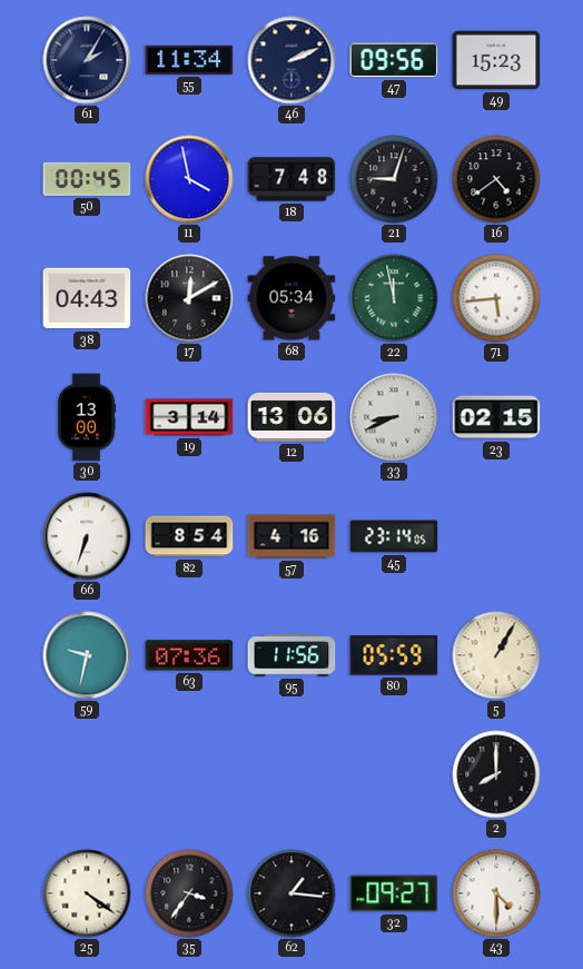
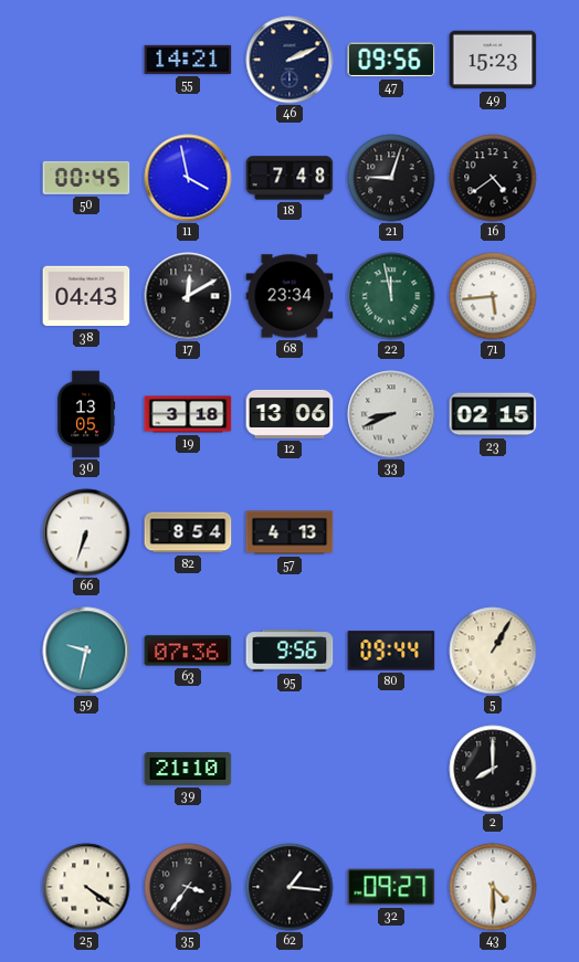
61: 2:05 -> none
55: 11:34 -> 14:21
68: 05:34 -> 23:34
30: 13:00 -> 13:05
19: 3:14 -> 3:18
57: 4:16 -> 4:13
45: 23:14 -> none
95: 11:56 -> 9:56
80: 05:59 -> 09:44
39: none -> 21:10
